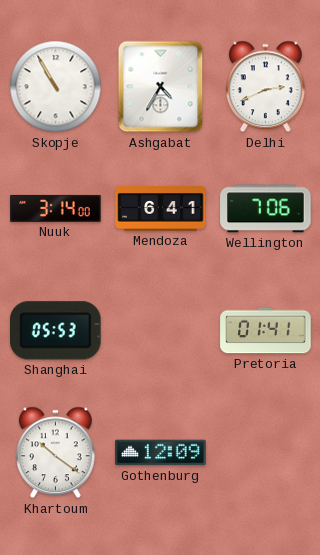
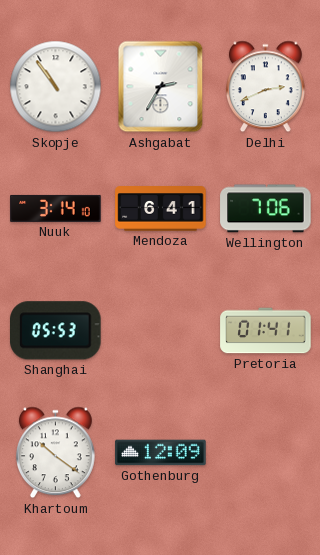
Skopje: 10:55 -> 10:54
Ashgabat: 4:35 -> 2:35
Nuuk: 3:14:00 -> 3:14:10
